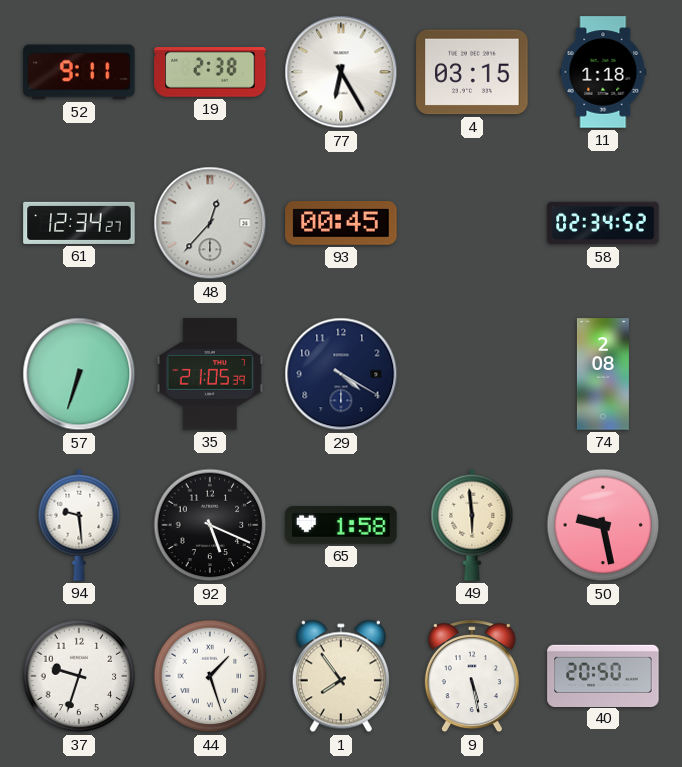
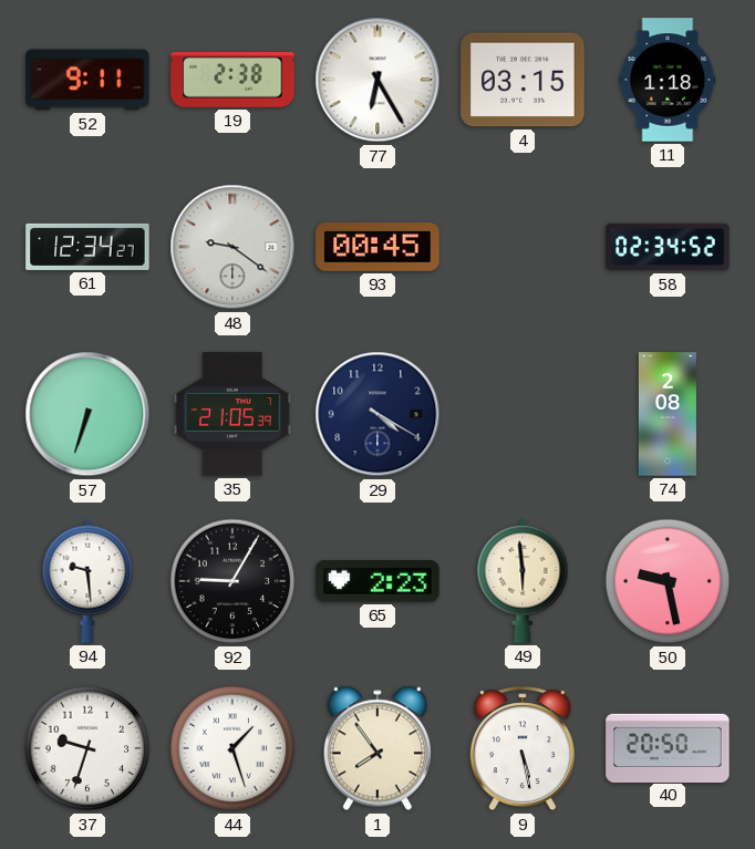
48: 12:37 -> 9:21
92: 5:19 -> 9:05
65: 1:58 -> 2:23
